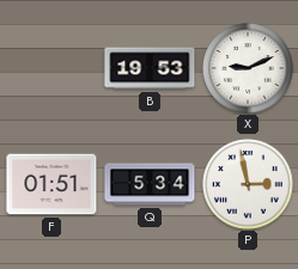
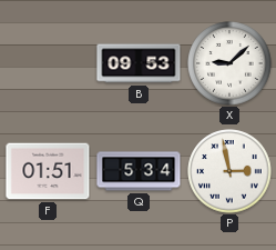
B: 19:53 -> 09:53
X: 9:11 -> 9:08
